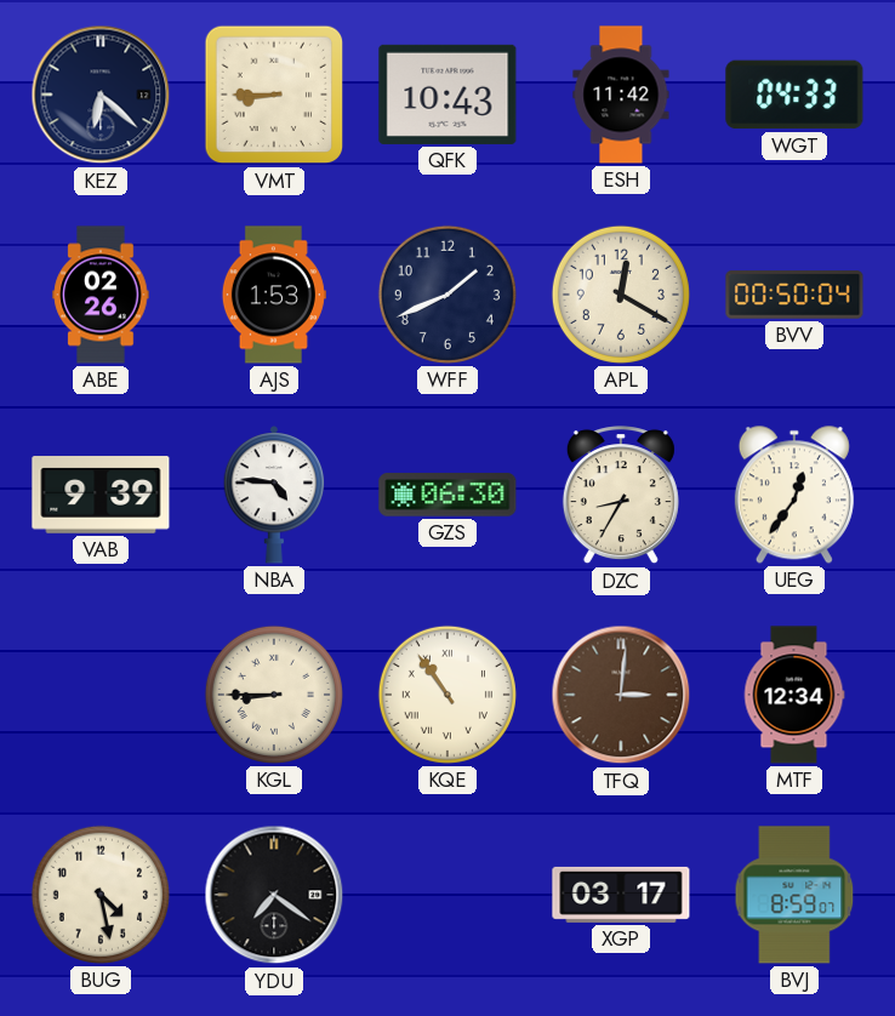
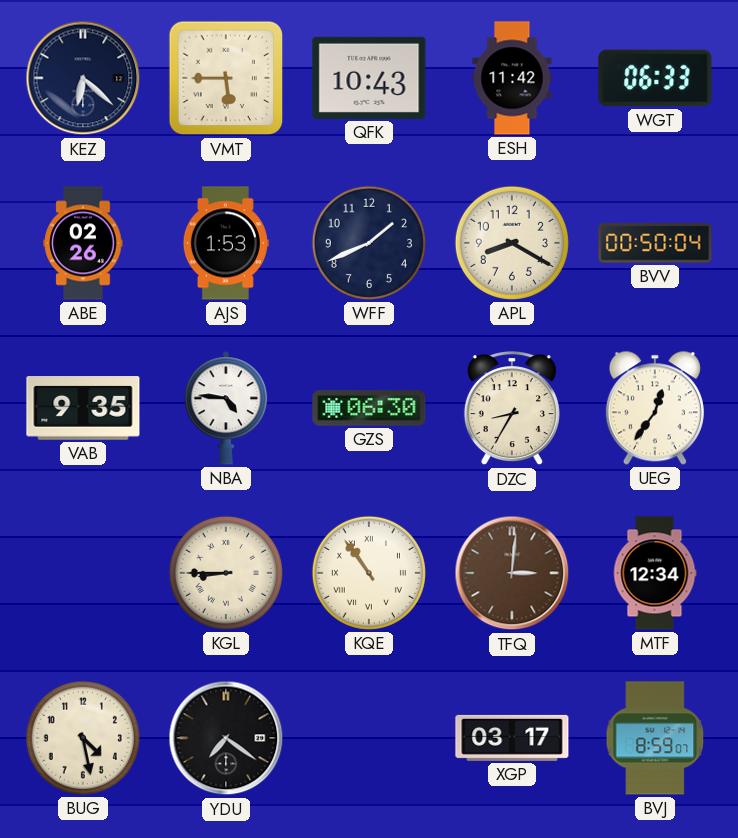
VMT: 8:45 -> 5:45
WGT: 04:33 -> 06:33
APL: 12:20 -> 8:20
VAB: 9:39 -> 9:35
